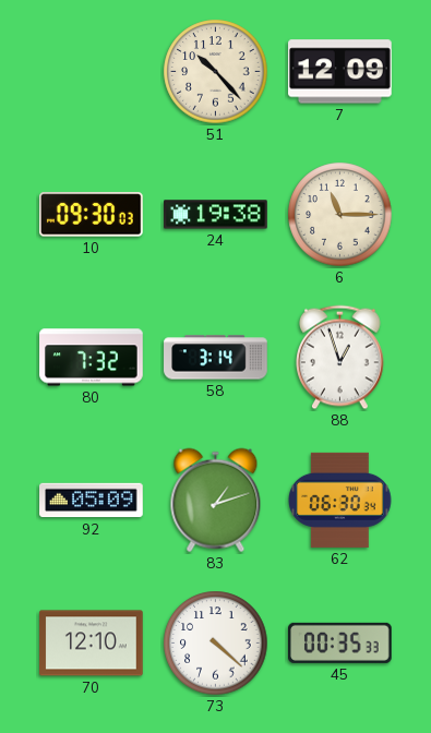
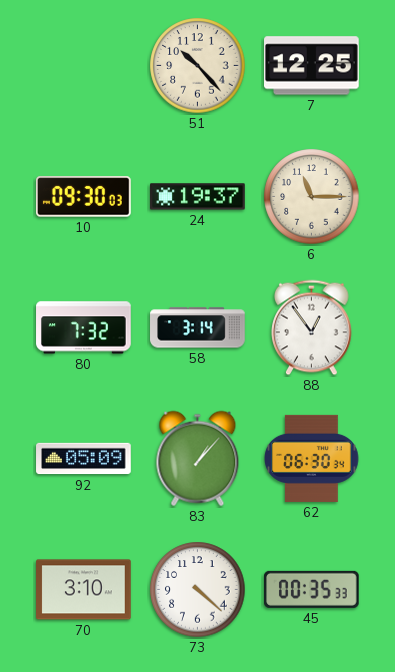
7: 12:09 -> 12:25
24: 19:38 -> 19:37
88: 12:57 -> 12:54
83: 1:12 -> 1:07
70: 12:10 -> 3:10
